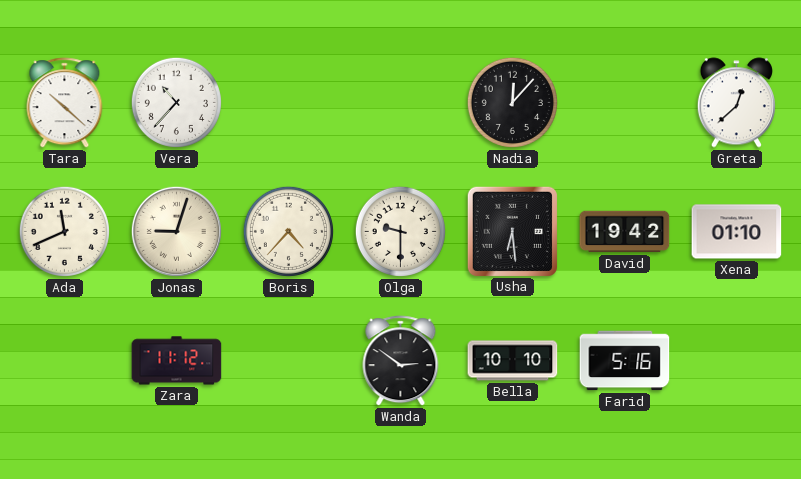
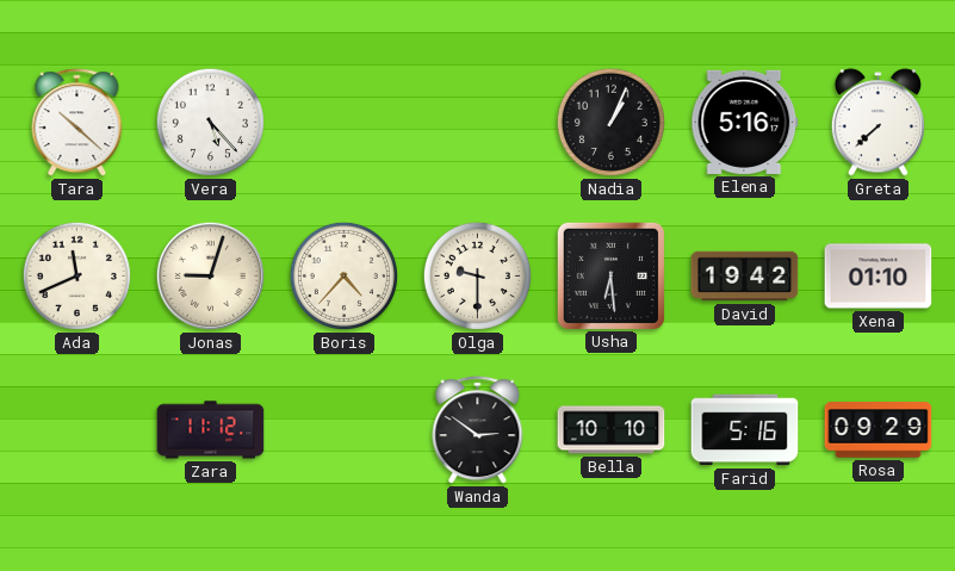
Vera: 10:37 -> 5:23
Nadia: 12:07 -> 1:04
Elena: none -> 5:16
Greta: 12:38 -> 7:38
Rosa: none -> 09:29
